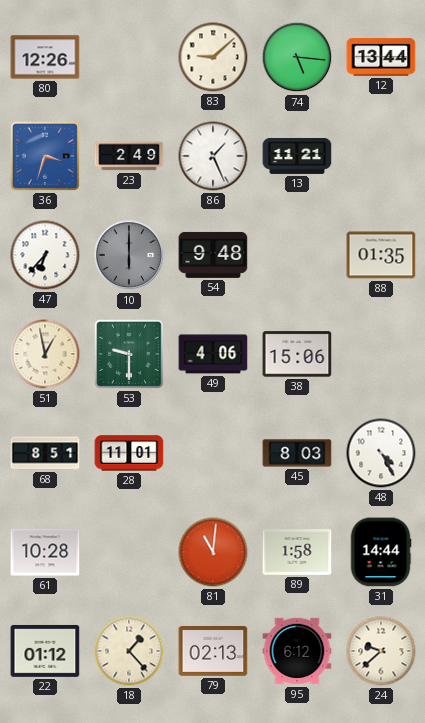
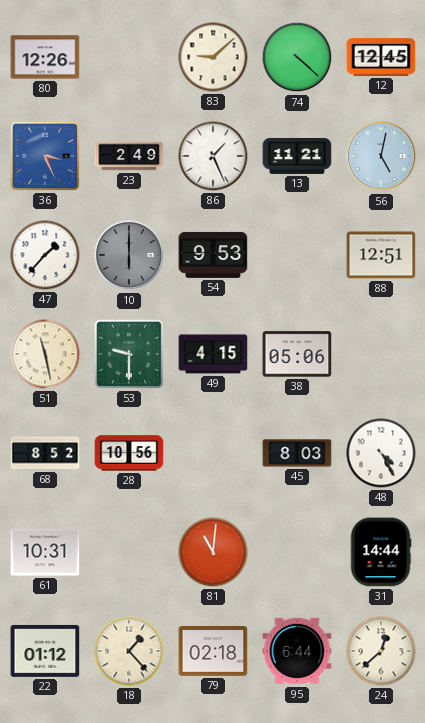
74: 5:16 -> 4:22
12: 13:44 -> 12:45
36: 3:33 -> 3:26
56: none -> 5:02
47: 6:37 -> 1:37
54: 9:48 -> 9:53
88: 01:35 -> 12:51
51: 12:58 -> 11:28
49: 4:06 -> 4:15
38: 15:06 -> 05:06
68: 8:51 -> 8:52
28: 11:01 -> 10:56
61: 10:28 -> 10:31
89: 1:58 -> none
79: 02:13 -> 02:18
95: 6:12 -> 6:44
24: 9:38 -> 12:38
